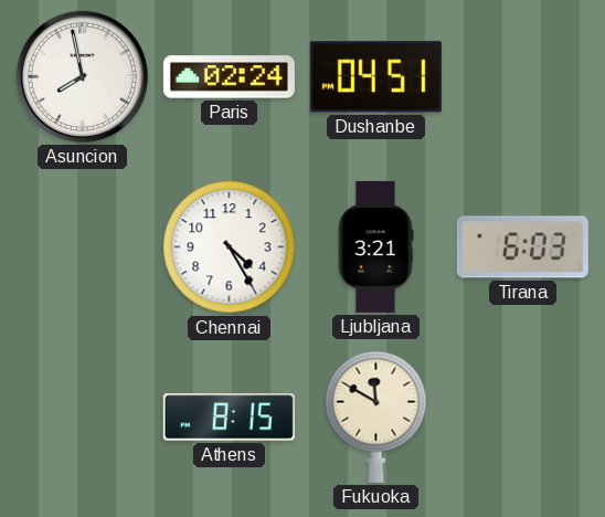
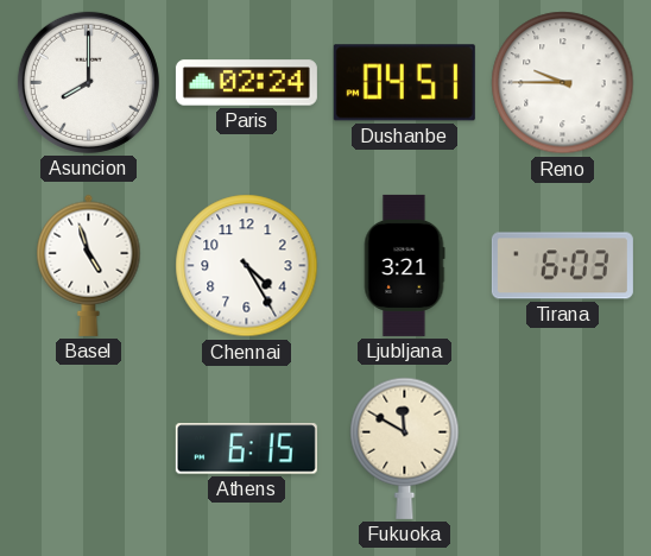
Asuncion: 7:58 -> 8:00
Reno: none -> 9:45
Basel: none -> 4:57
Athens: 8:15 -> 6:15
